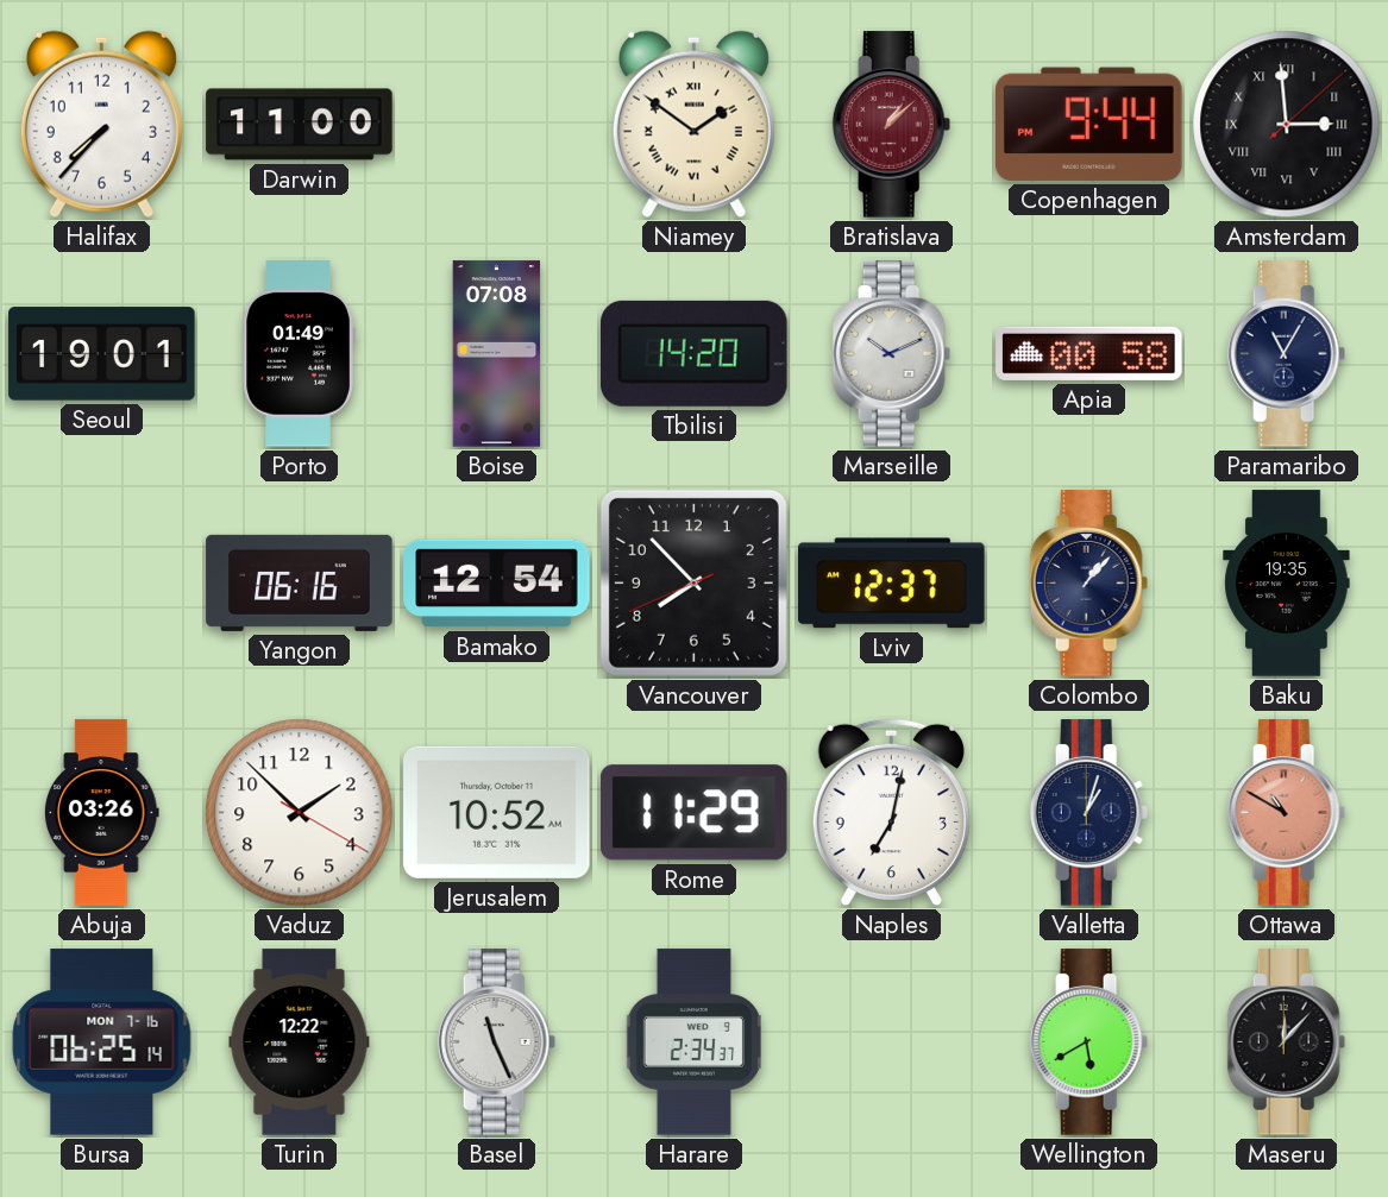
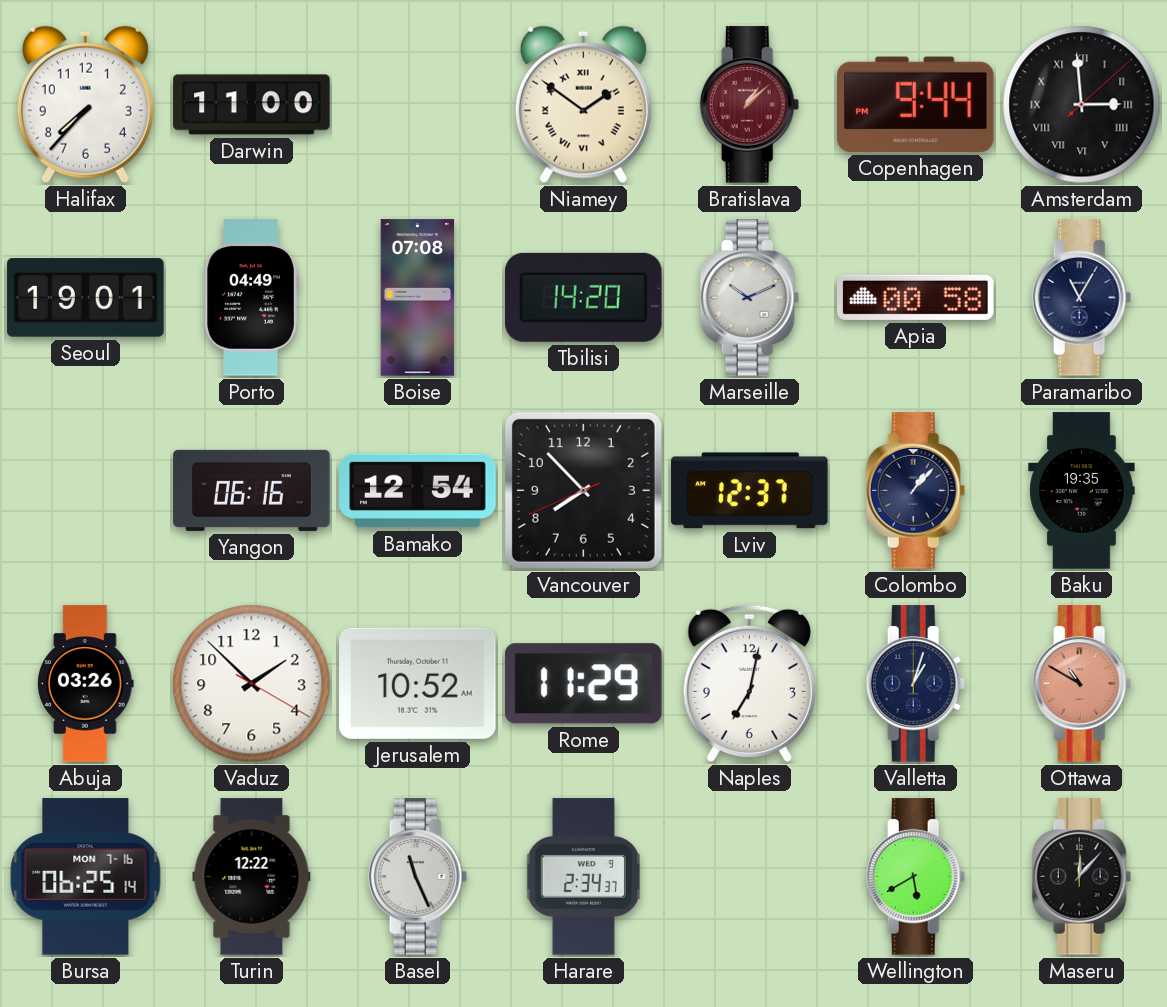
Porto: 01:49 -> 04:49
